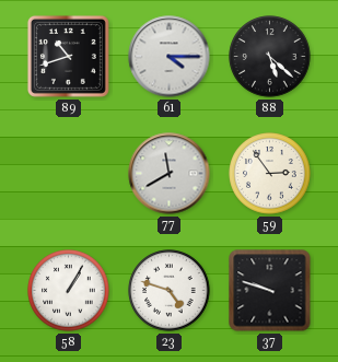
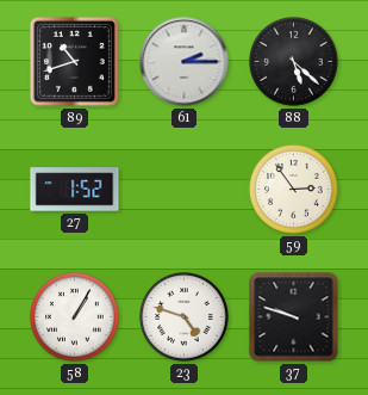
61: 4:15 -> 2:15
27: none -> 1:52
77: 11:40 -> none
